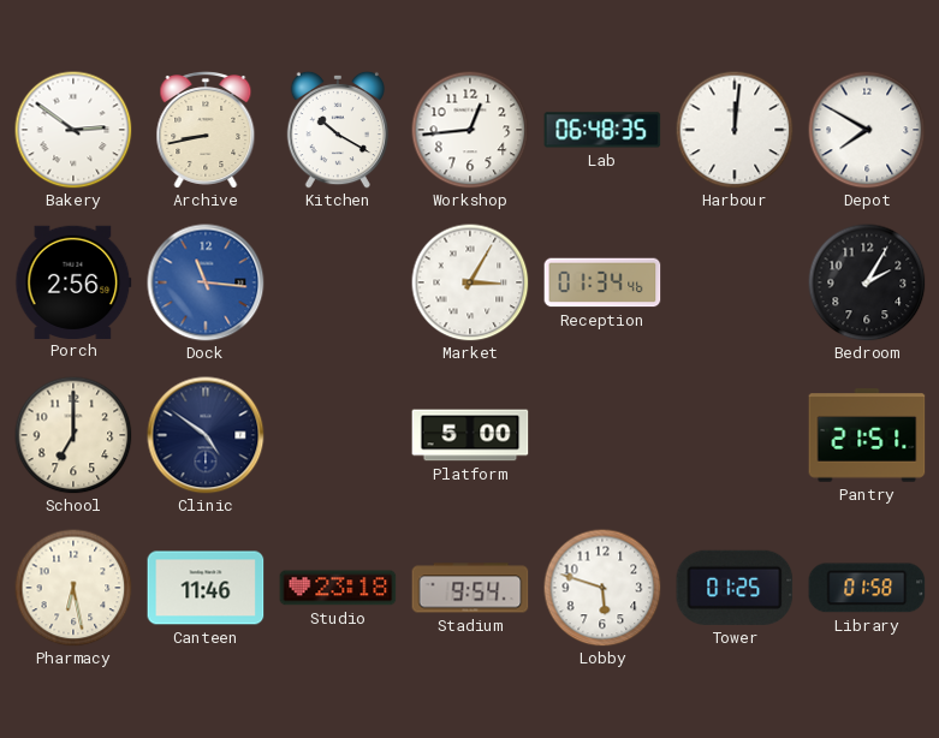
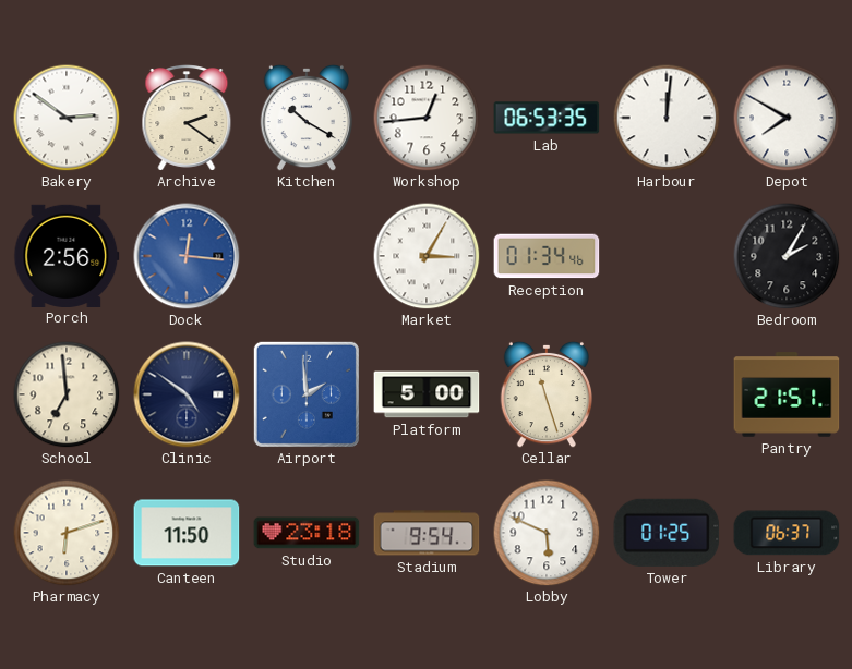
Archive: 8:43 -> 2:21
Lab: 06:48 -> 06:53
Dock: 11:16 -> 12:16
School: 7:00 -> 6:59
Airport: none -> 1:59
Cellar: none -> 11:27
Pharmacy: 6:28 -> 6:12
Canteen: 11:46 -> 11:50
Lobby: 5:48 -> 5:49
Library: 01:58 -> 06:37
